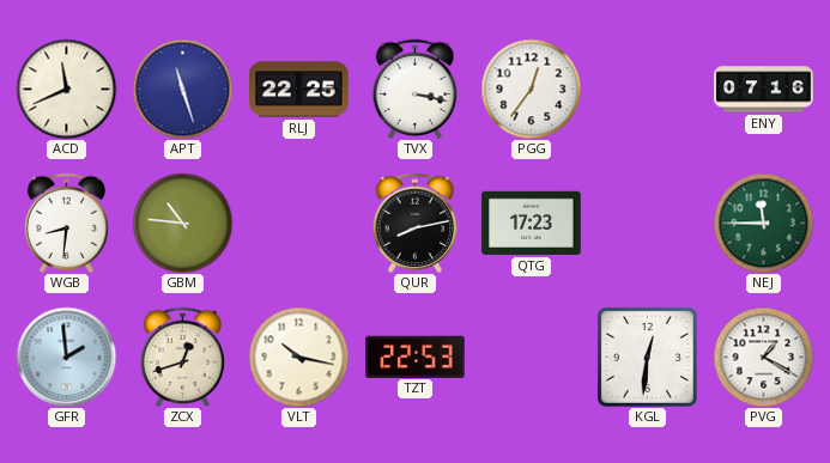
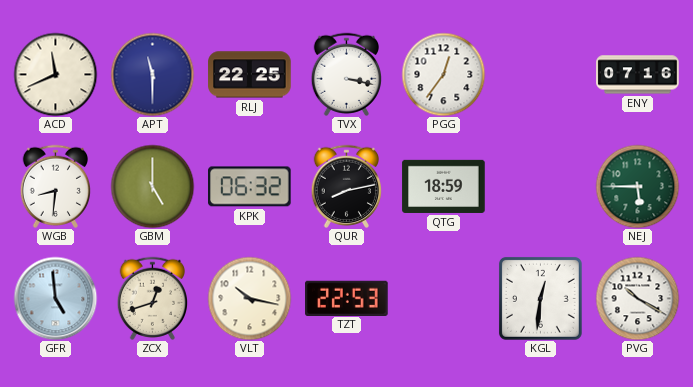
APT: 11:27 -> 11:30
GBM: 10:46 -> 5:00
KPK: none -> 06:32
QTG: 17:23 -> 18:59
NEJ: 11:45 -> 5:45
GFR: 1:59 -> 4:59
PVG: 1:20 -> 10:20
